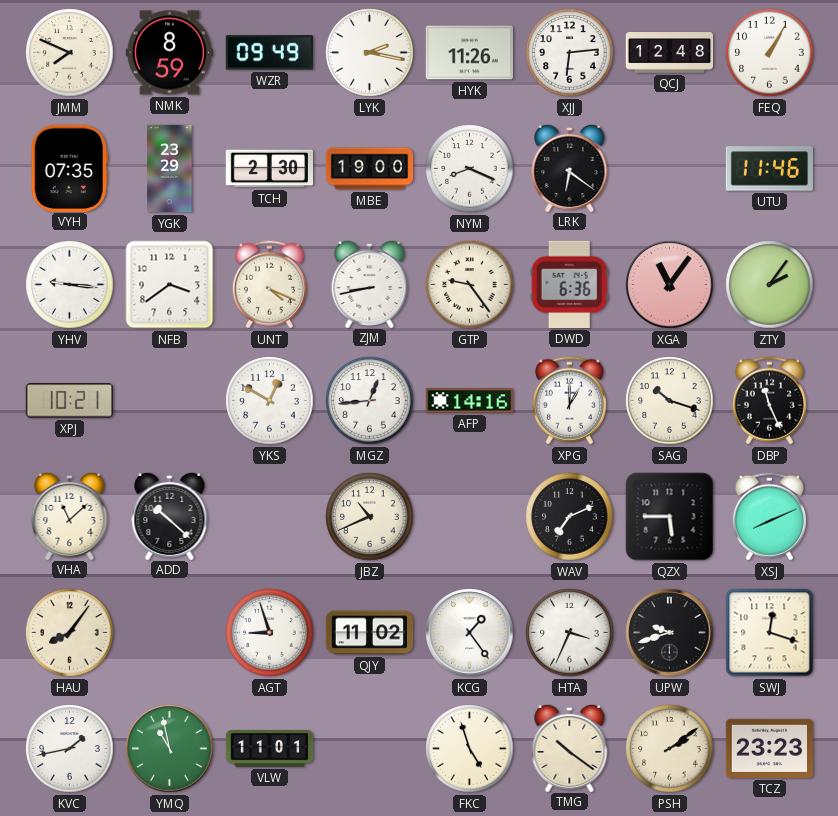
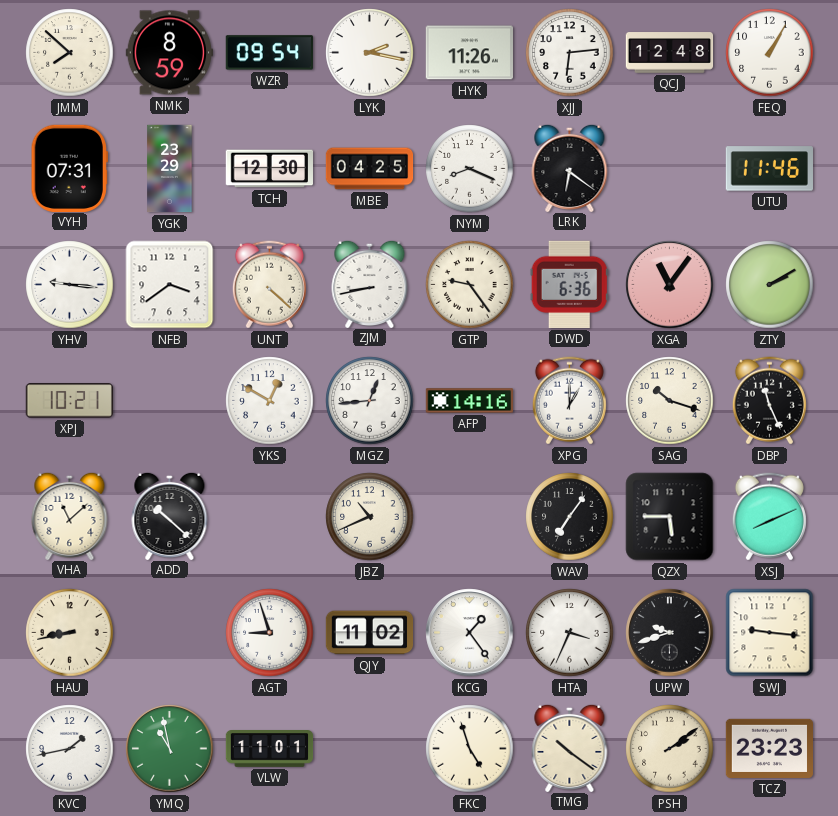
JMM: 7:49 -> 7:52
WZR: 09:49 -> 09:54
VYH: 07:35 -> 07:31
TCH: 2:30 -> 12:30
MBE: 19:00 -> 04:25
UNT: 4:19 -> 4:22
ZTY: 2:06 -> 2:10
WAV: 7:11 -> 7:06
HAU: 8:06 -> 8:43
SWJ: 12:18 -> 9:16
